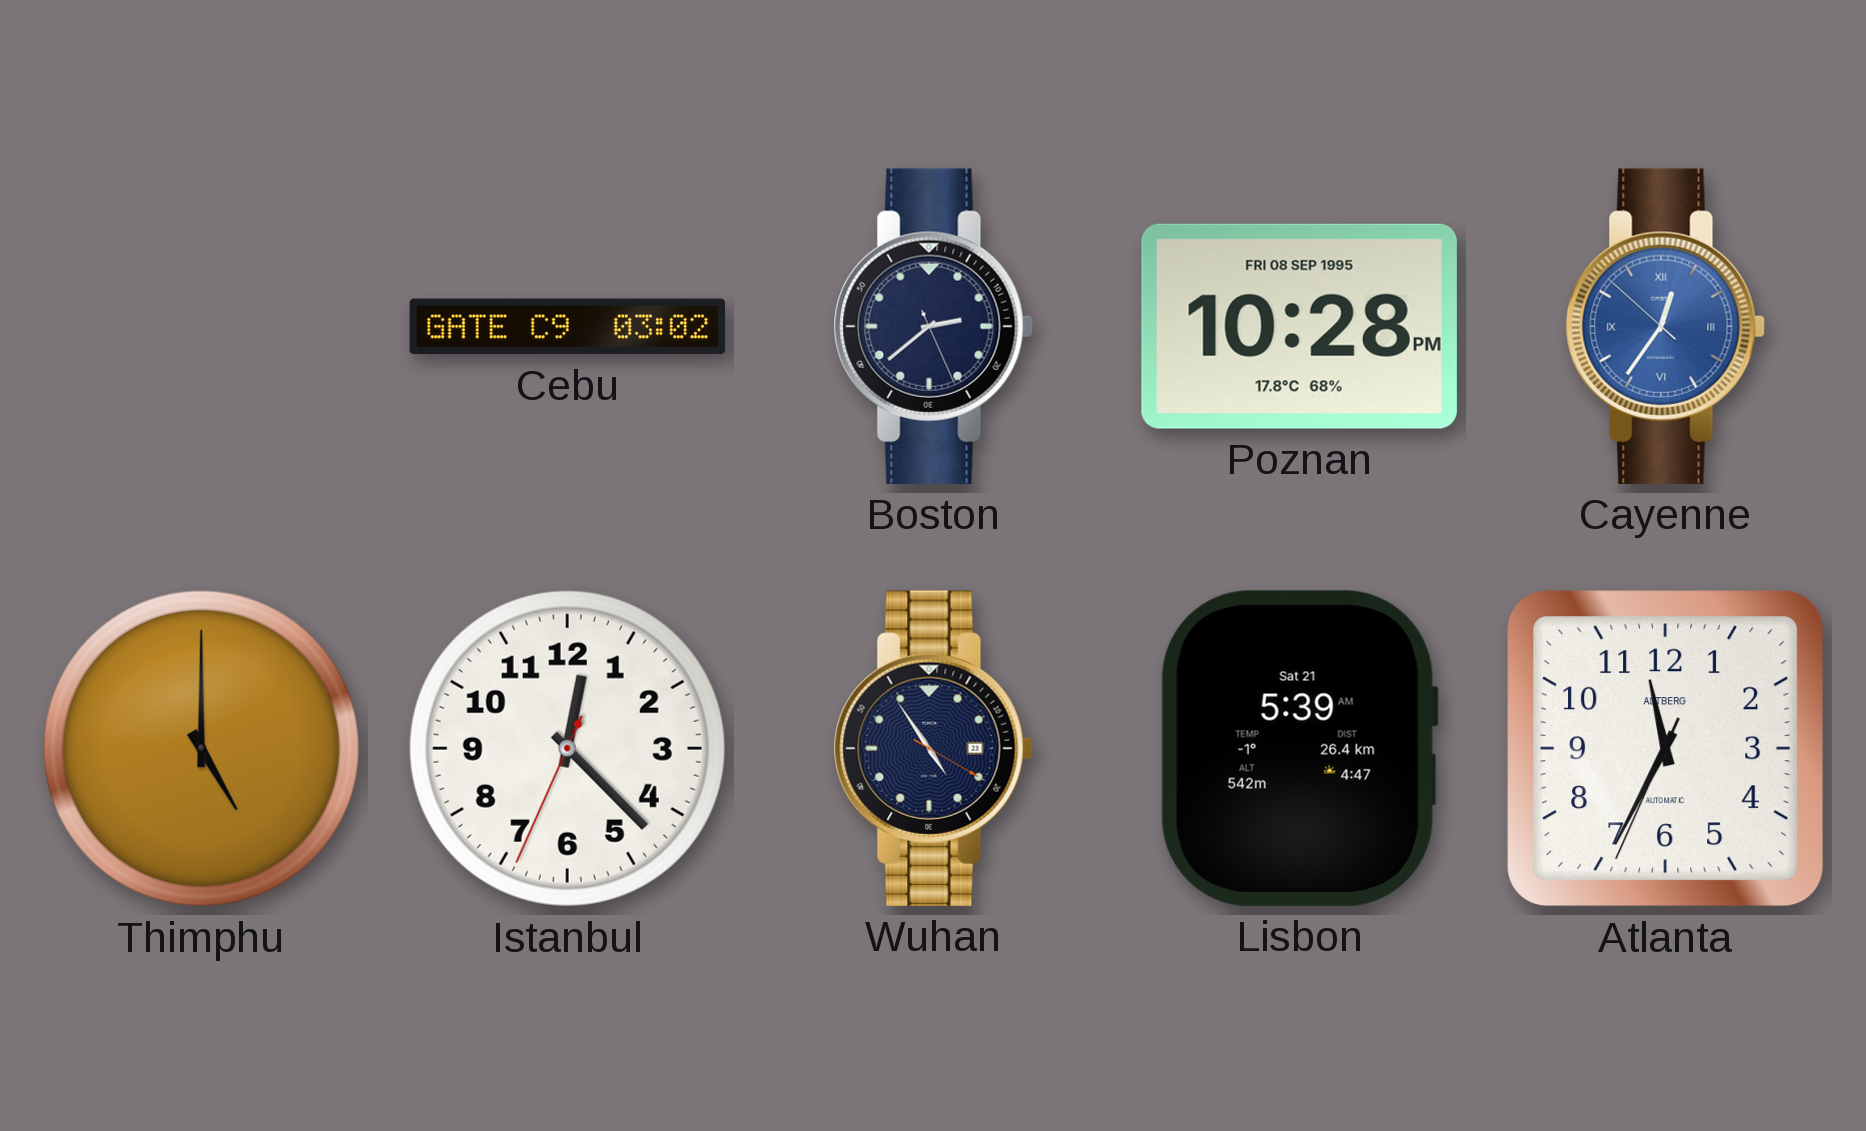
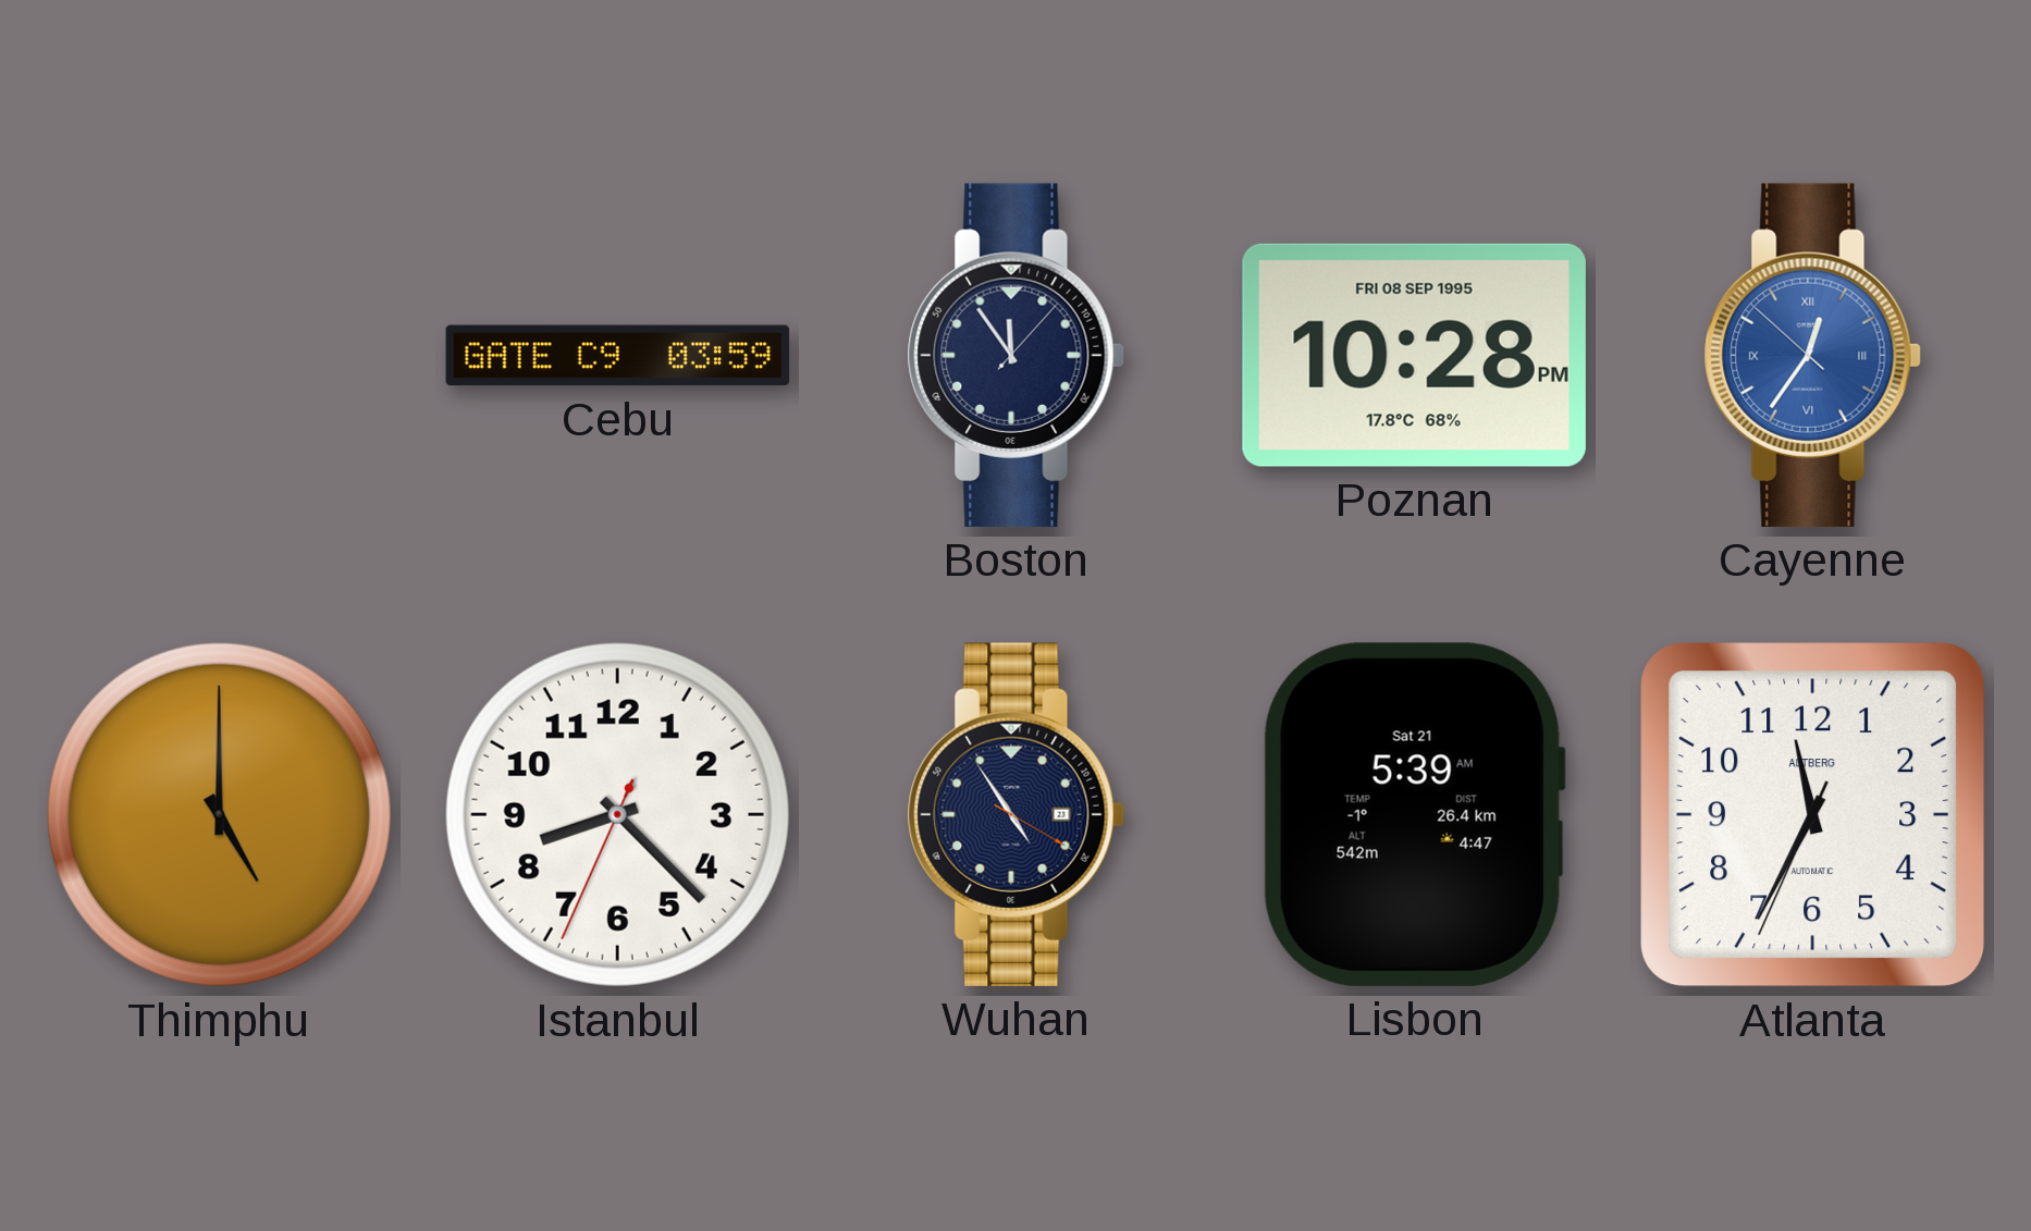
Cebu: 03:02 -> 03:59
Boston: 2:38 -> 11:54
Istanbul: 12:22 -> 8:22
